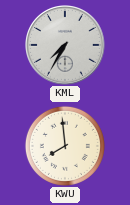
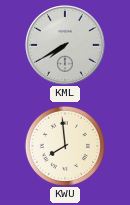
KML: 7:35 -> 7:40
